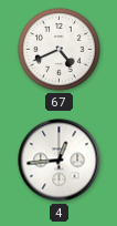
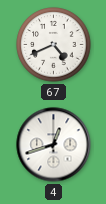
4: 12:44 -> 12:42
